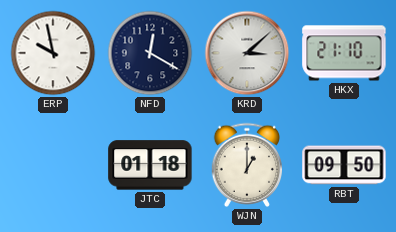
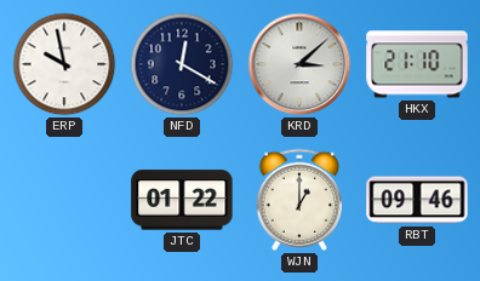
JTC: 01:18 -> 01:22
RBT: 09:50 -> 09:46
